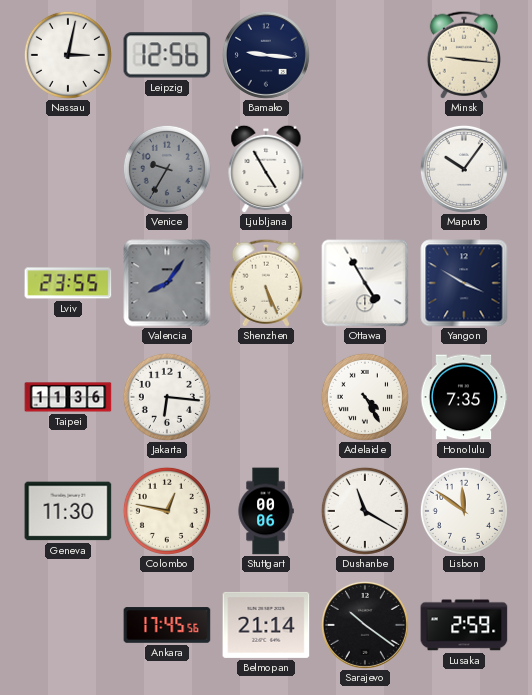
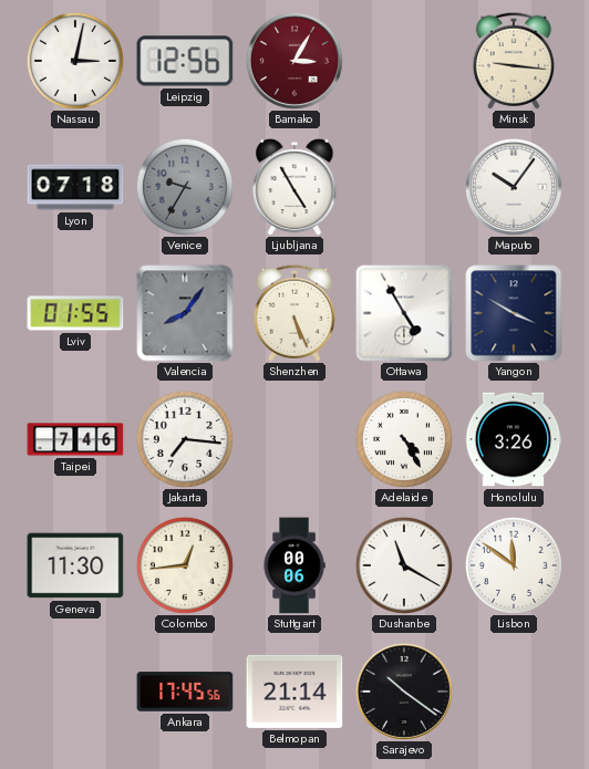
Bamako: 9:16 -> 3:05
Bamako dial: navy -> burgundy
Lyon: none -> 07:18
Lviv: 23:55 -> 01:55
Taipei: 11:36 -> 7:46
Jakarta: 6:16 -> 7:16
Honolulu: 7:35 -> 3:26
Colombo: 12:47 -> 12:44
Lusaka: 2:59 -> none
